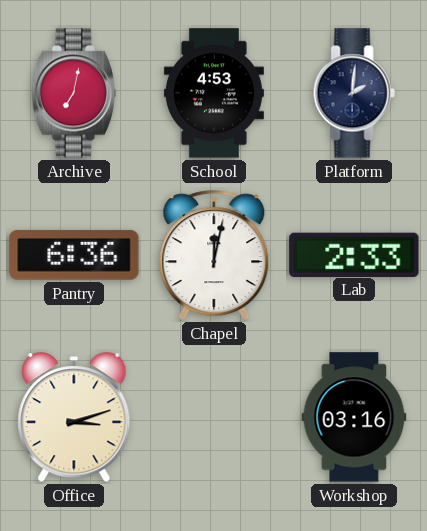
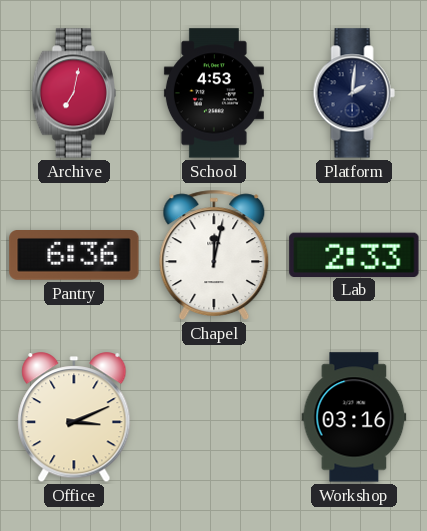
Office: 3:12 -> 3:11
